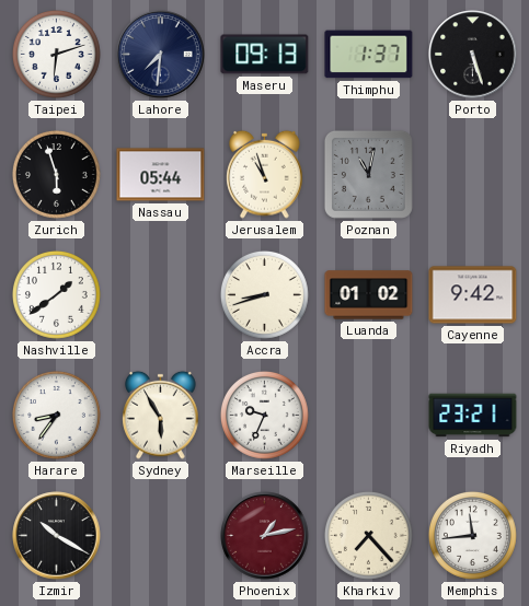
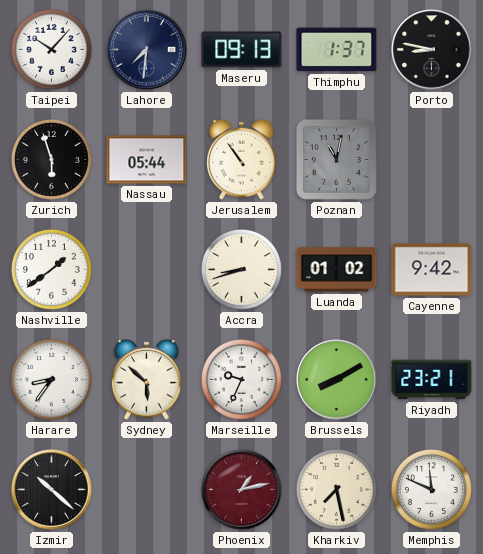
Taipei: 6:12 -> 10:07
Porto: 5:27 -> 8:47
Jerusalem: 10:57 -> 10:54
Sydney: 5:55 -> 5:52
Brussels: none -> 8:10
Izmir: 10:20 -> 10:22
Kharkiv: 7:23 -> 7:28
Memphis: 11:44 -> 11:49
